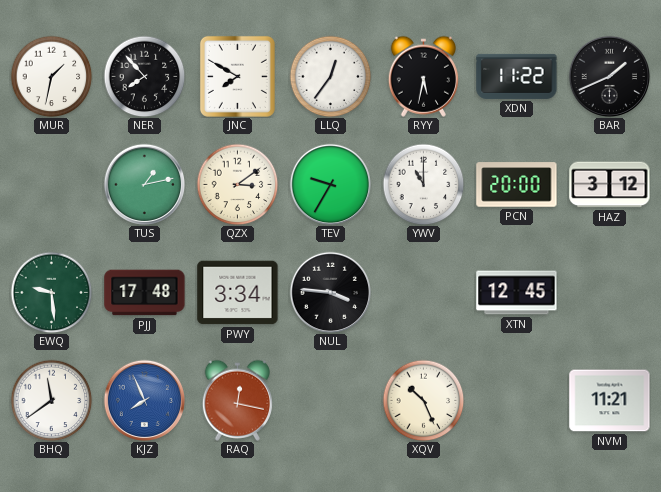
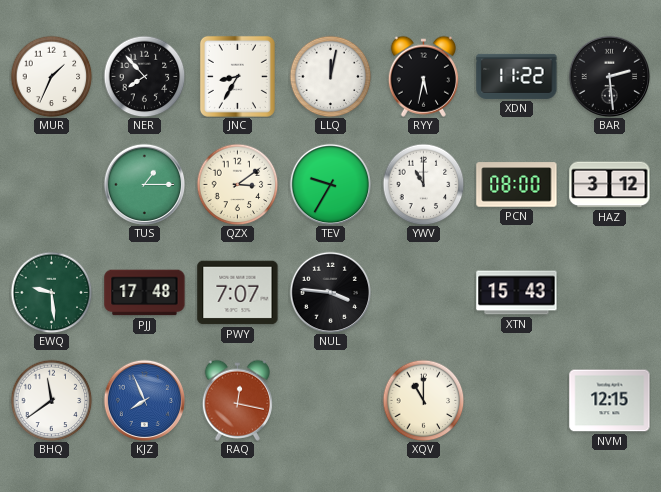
MUR: 1:32 -> 1:34
JNC: 7:50 -> 8:35
LLQ: 12:36 -> 12:02
BAR: 1:41 -> 2:29
TUS: 1:13 -> 1:15
PCN: 20:00 -> 08:00
PWY: 3:34 -> 7:07
XTN: 12:45 -> 15:43
XQV: 10:26 -> 11:00
NVM: 11:21 -> 12:15
